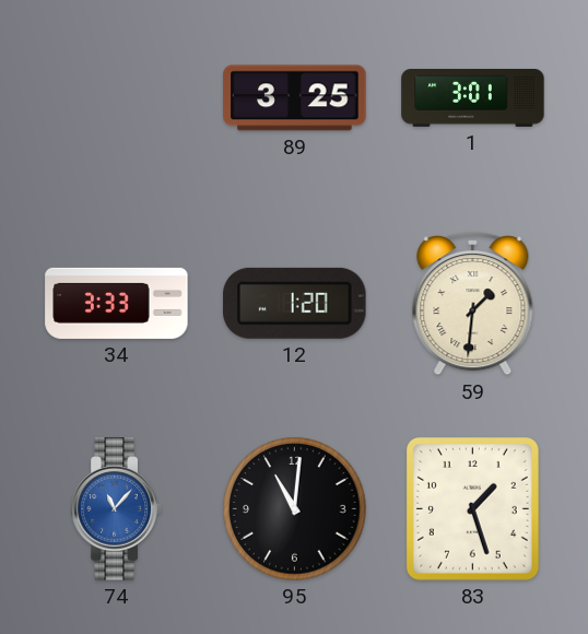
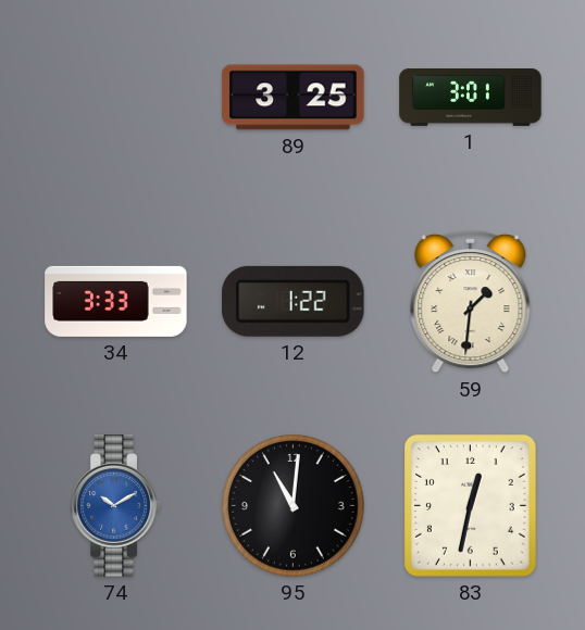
12: 1:20 -> 1:22
74: 11:07 -> 10:10
83: 1:27 -> 12:32
